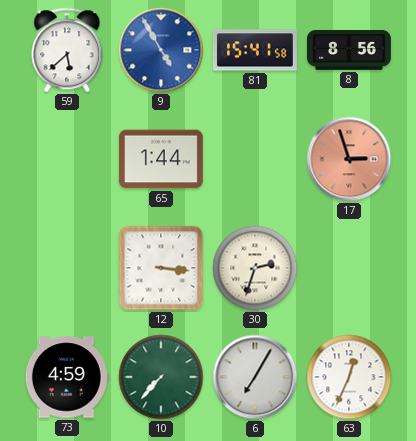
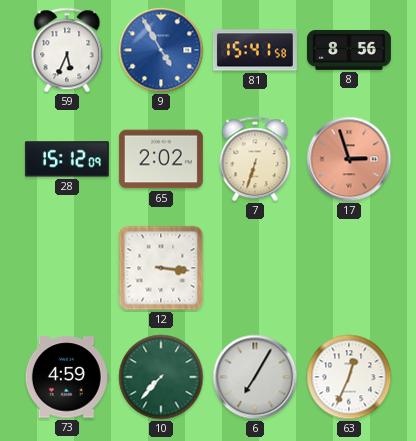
59: 5:38 -> 5:34
28: none -> 15:12
65: 1:44 -> 2:02
7: none -> 6:33
30: 2:33 -> none
